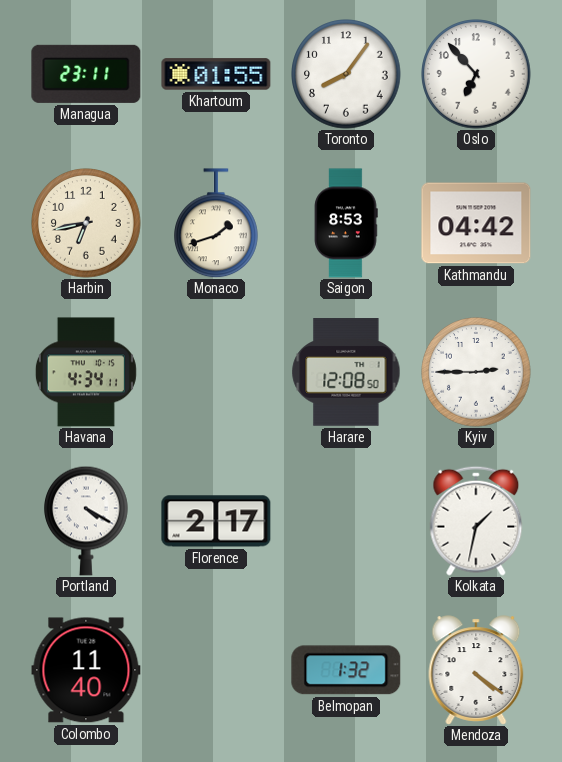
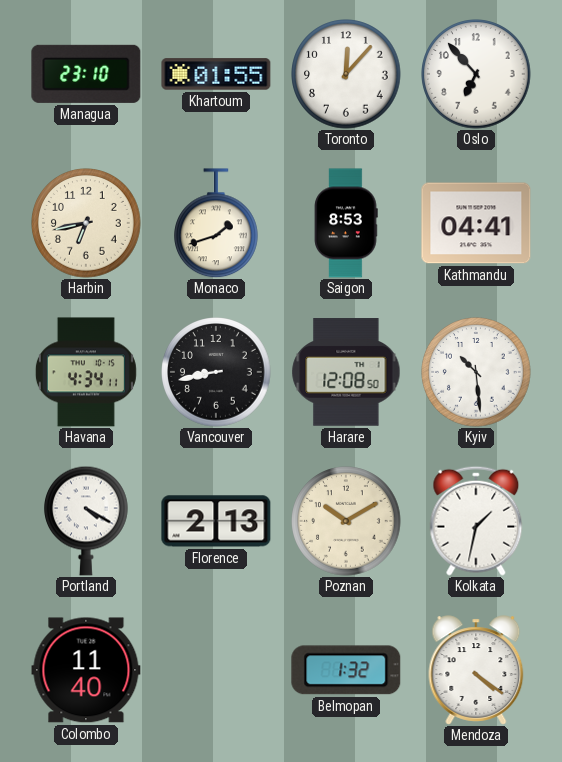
Managua: 23:11 -> 23:10
Toronto: 8:06 -> 12:07
Kathmandu: 04:42 -> 04:41
Vancouver: none -> 8:43
Kyiv: 2:45 -> 10:29
Florence: 2:17 -> 2:13
Poznan: none -> 10:10
